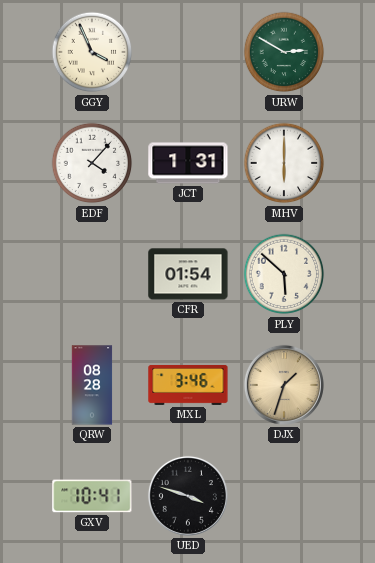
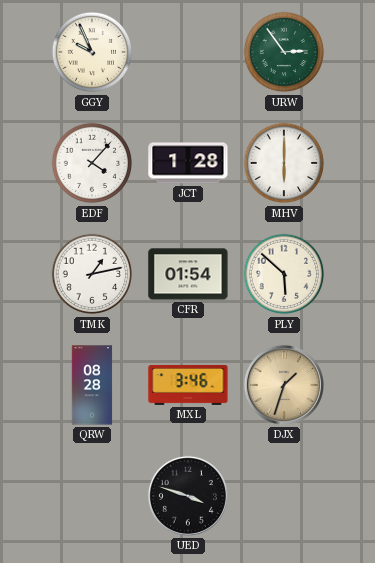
GGY: 3:56 -> 9:56
URW: 2:50 -> 2:54
JCT: 1:31 -> 1:28
TMK: none -> 1:13
GXV: 10:41 -> none
